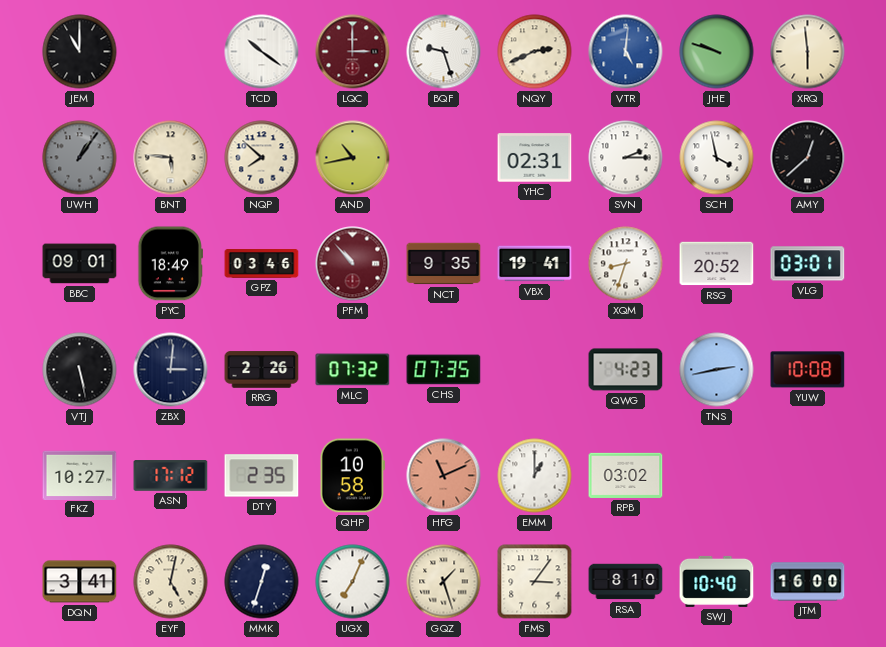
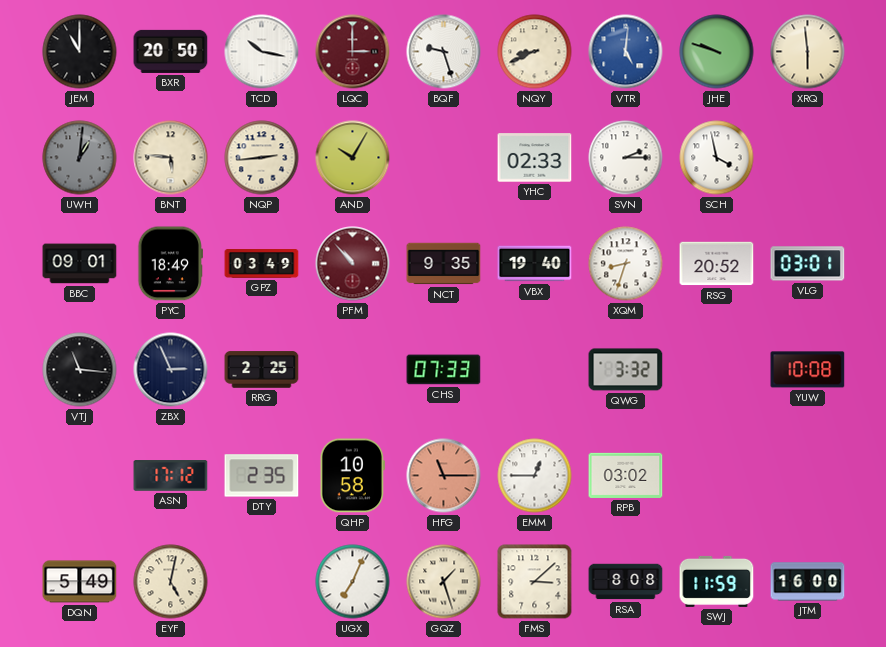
BXR: none -> 20:50
TCD: 10:21 -> 10:17
NQY: 2:41 -> 8:41
UWH: 1:06 -> 1:01
NQP: 7:52 -> 2:44
AND: 10:43 -> 10:05
YHC: 02:31 -> 02:33
AMY: 12:38 -> none
GPZ: 03:46 -> 03:49
VBX: 19:41 -> 19:40
VTJ: 5:28 -> 11:16
ZBX: 3:01 -> 2:56
RRG: 2:26 -> 2:25
MLC: 07:32 -> none
CHS: 07:35 -> 07:33
QWG: 4:23 -> 3:32
TNS: 2:43 -> none
FKZ: 10:27 -> none
HFG: 11:11 -> 11:15
EMM: 1:00 -> 12:45
DQN: 3:41 -> 5:49
MMK: 12:33 -> none
FMS: 3:06 -> 3:08
RSA: 8:10 -> 8:08
SWJ: 10:40 -> 11:59
